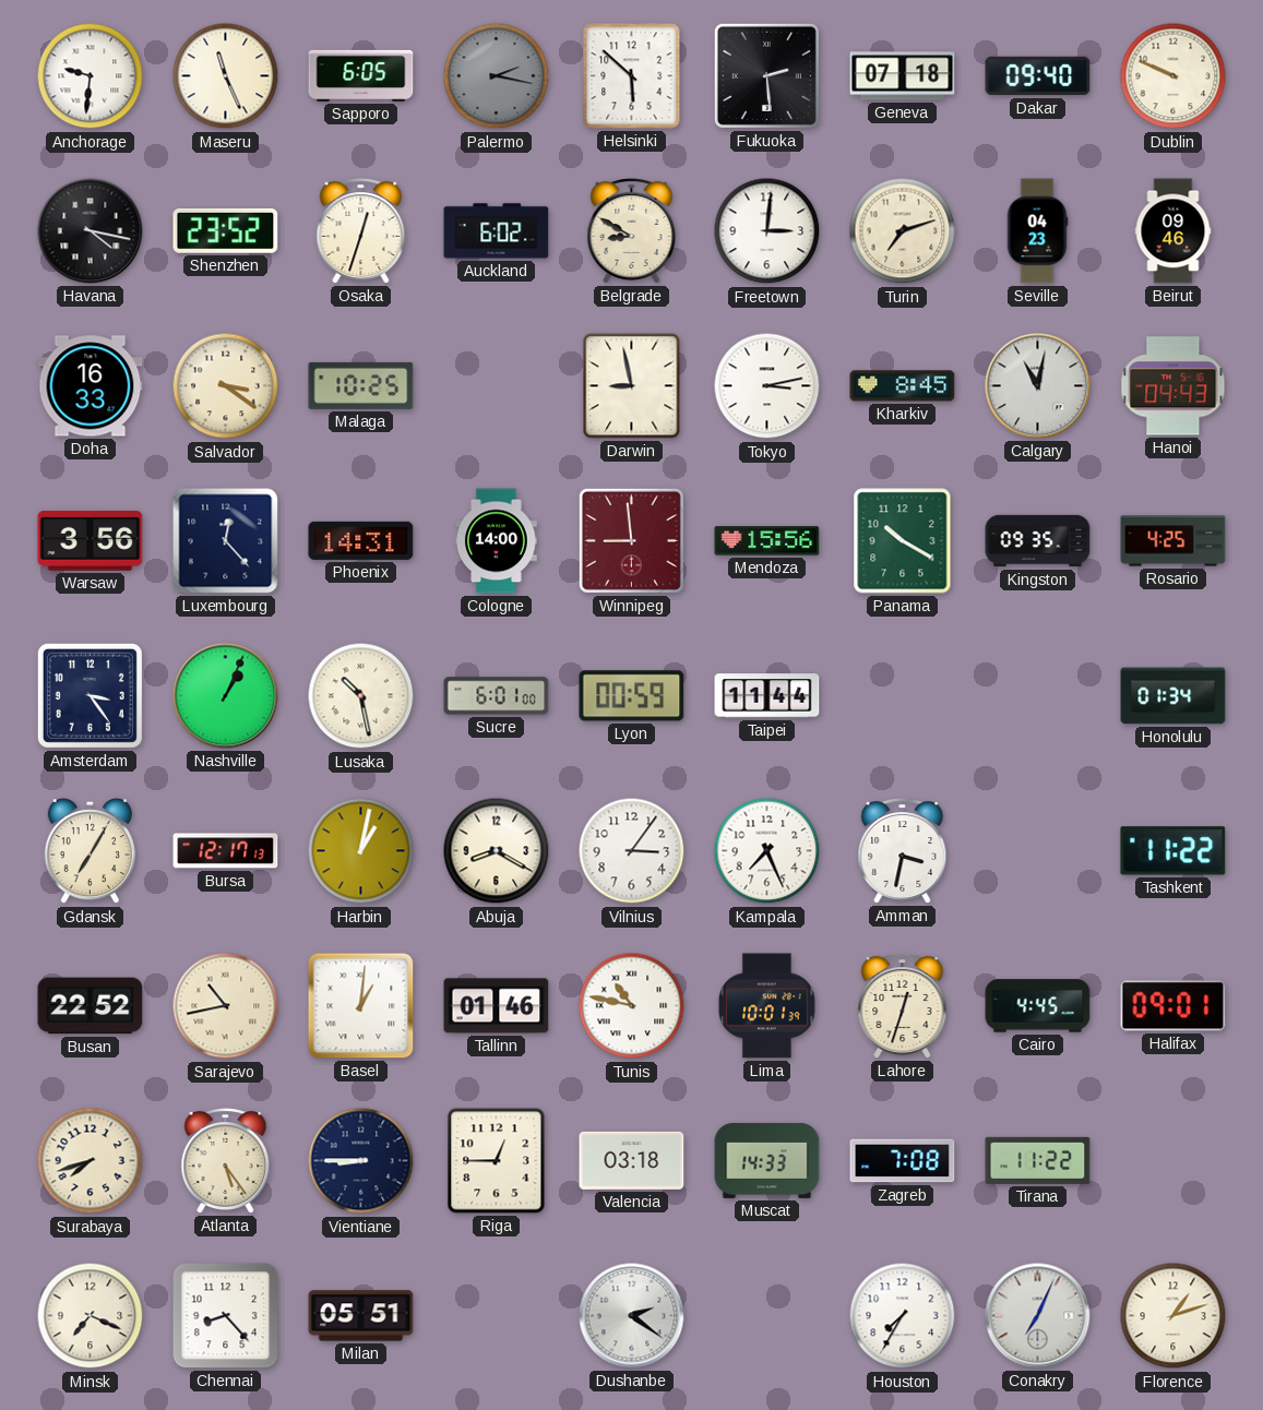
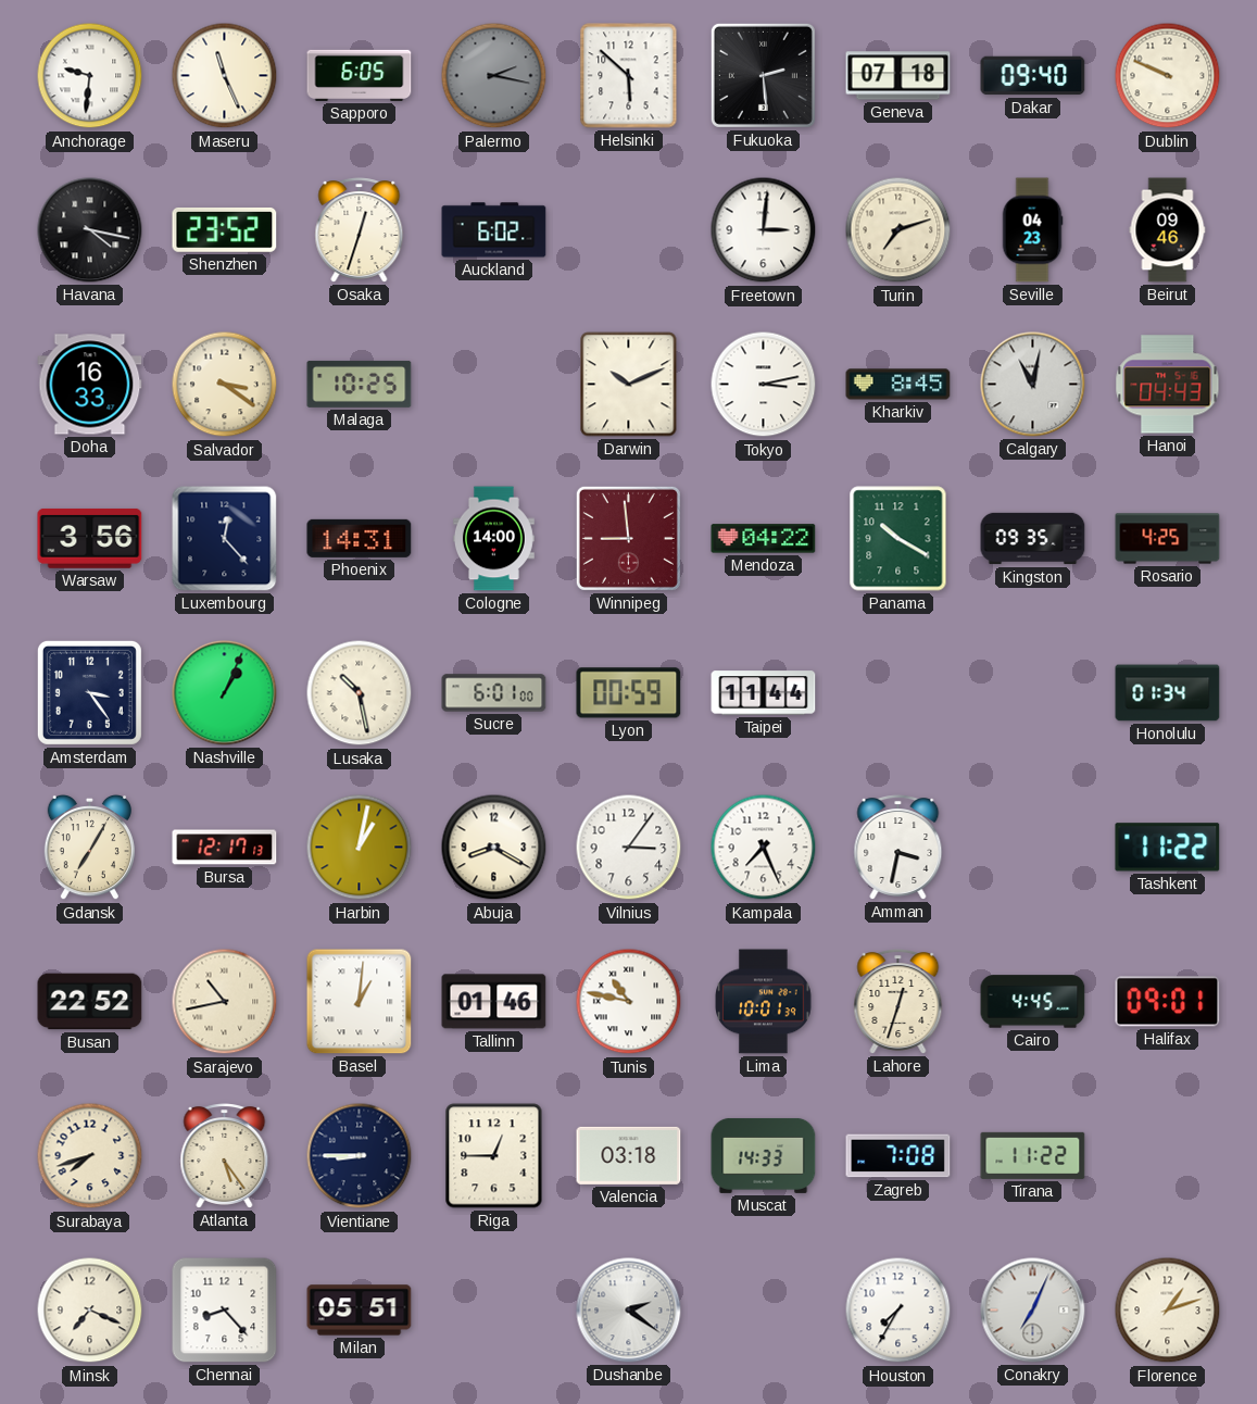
Belgrade: 8:50 -> none
Darwin: 8:58 -> 10:11
Mendoza: 15:56 -> 04:22
